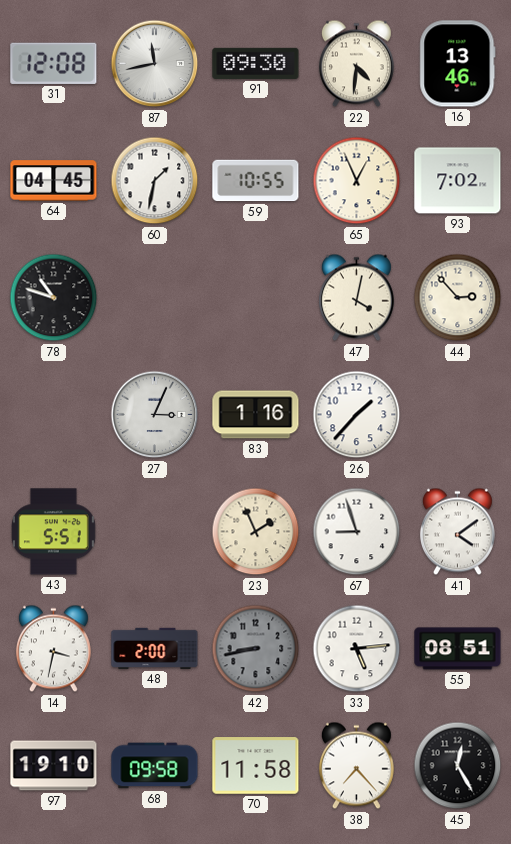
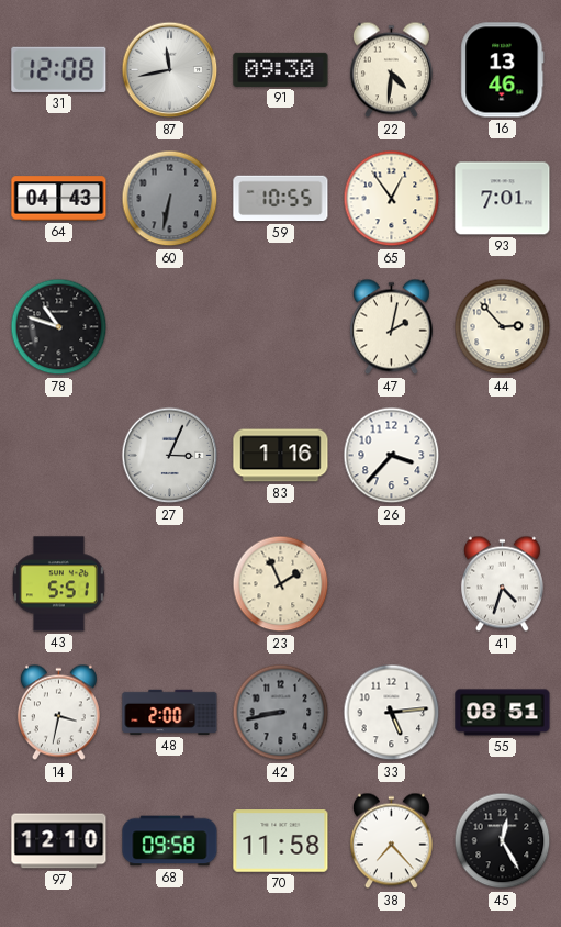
64: 04:45 -> 04:43
60: 1:32 -> 6:32
60 dial: white -> grey
65: 12:56 -> 12:54
93: 7:02 -> 7:01
47: 4:02 -> 2:02
26: 1:37 -> 3:37
67: 8:57 -> none
41: 4:09 -> 4:33
97: 19:10 -> 12:10
